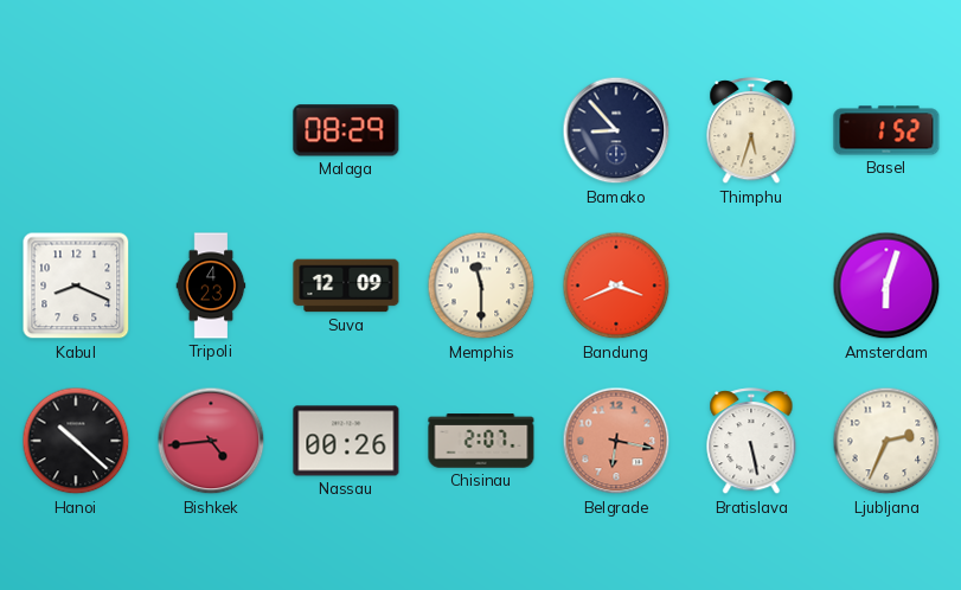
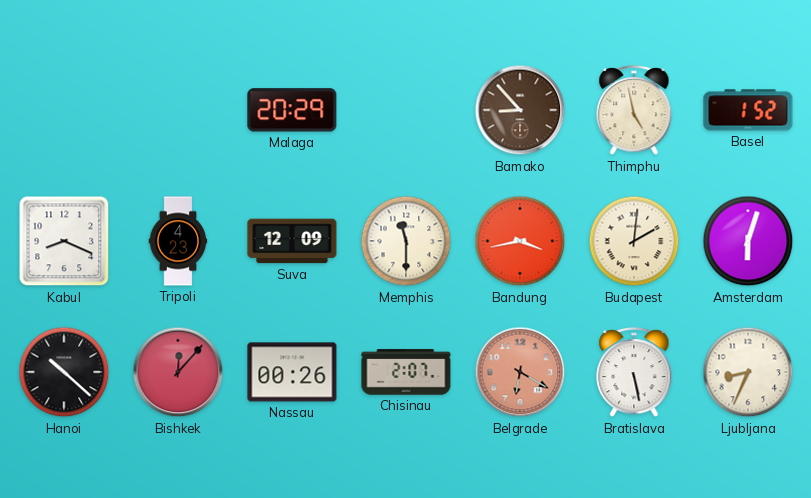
Malaga: 08:29 -> 20:29
Bamako dial: navy -> brown
Thimphu: 5:33 -> 4:58
Bandung: 3:41 -> 3:43
Budapest: none -> 2:01
Bishkek: 4:44 -> 12:07
Belgrade: 6:17 -> 6:20
Ljubljana: 2:34 -> 8:34
